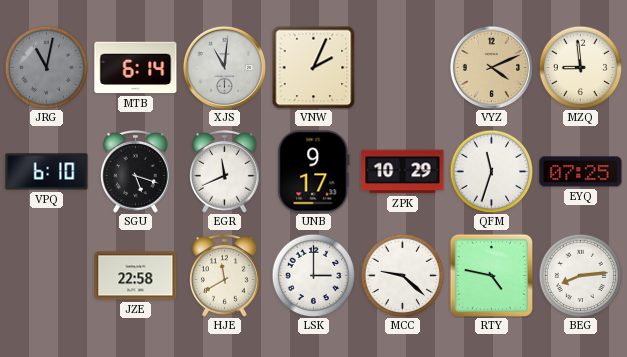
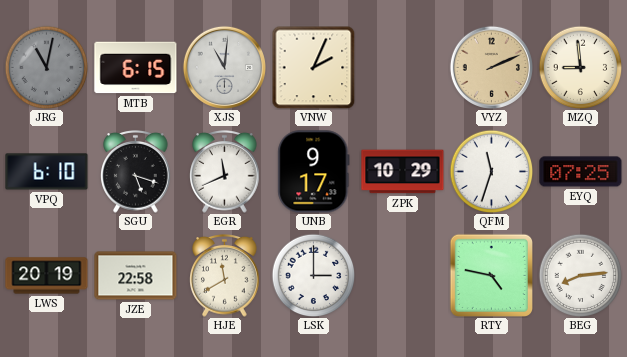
MTB: 6:14 -> 6:15
VYZ: 4:11 -> 2:11
LWS: none -> 20:19
MCC: 9:22 -> none
